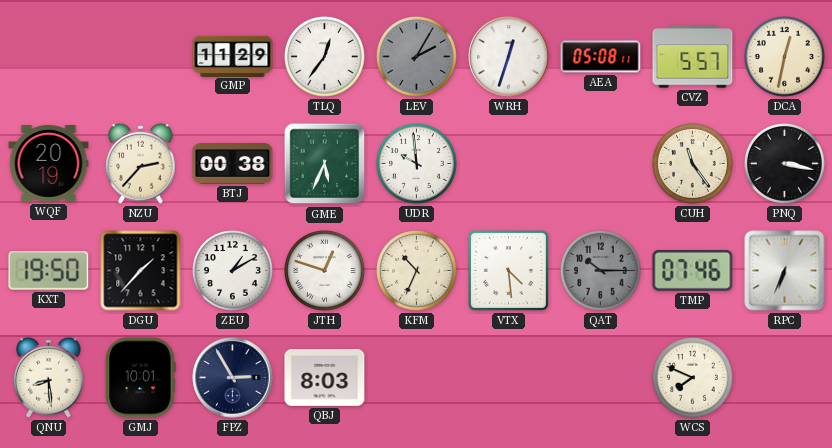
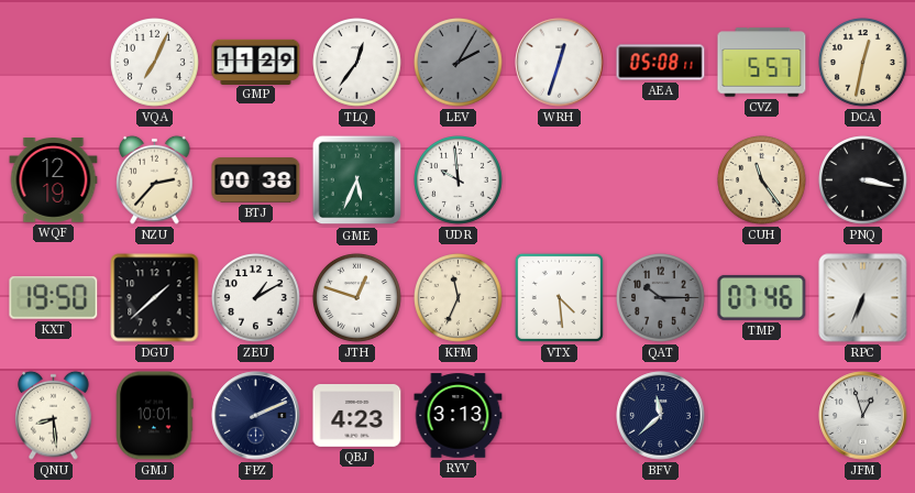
VQA: none -> 7:04
WQF: 20:19 -> 12:19
DGU: 1:37 -> 1:38
KFM: 10:34 -> 11:34
FPZ: 2:55 -> 2:11
QBJ: 8:03 -> 4:23
RYV: none -> 3:13
BFV: none -> 11:38
WCS: 7:49 -> none
JFM: none -> 12:57
